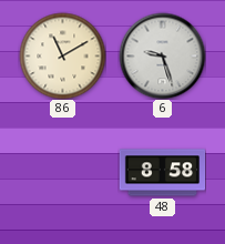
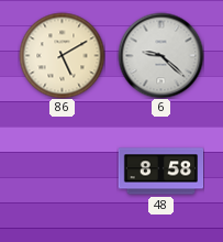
86: 11:10 -> 5:10
6: 9:27 -> 9:22
